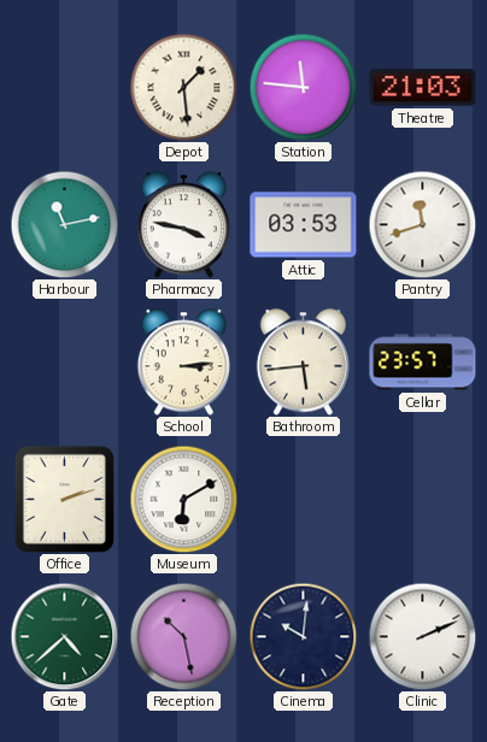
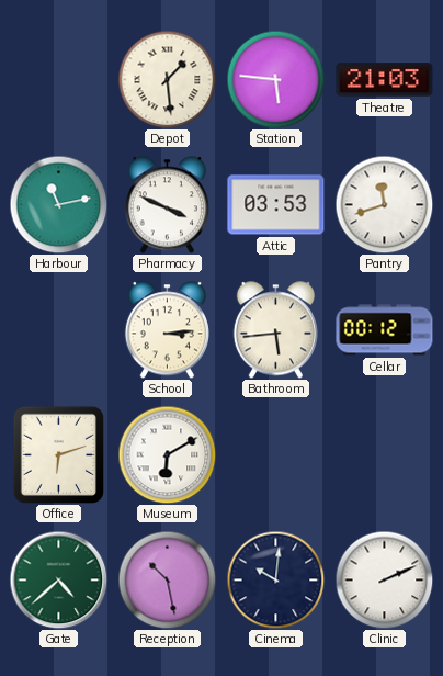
Station: 11:46 -> 5:46
Pharmacy: 3:47 -> 3:49
Cellar: 23:57 -> 00:12
Office: 2:12 -> 6:12
